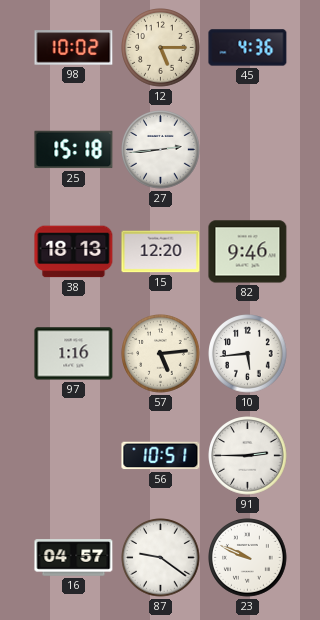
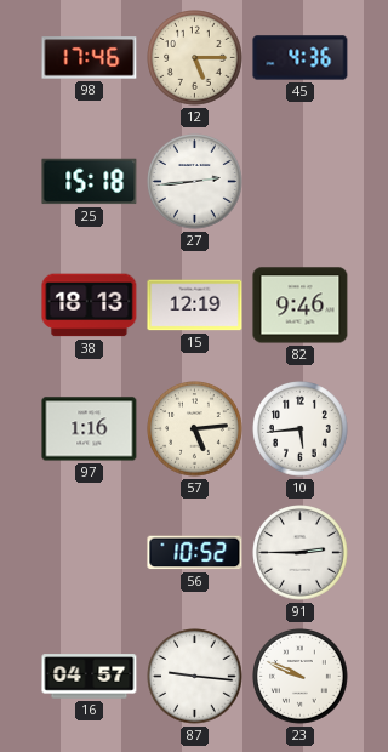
98: 10:02 -> 17:46
15: 12:20 -> 12:19
56: 10:51 -> 10:52
87: 9:21 -> 9:16
